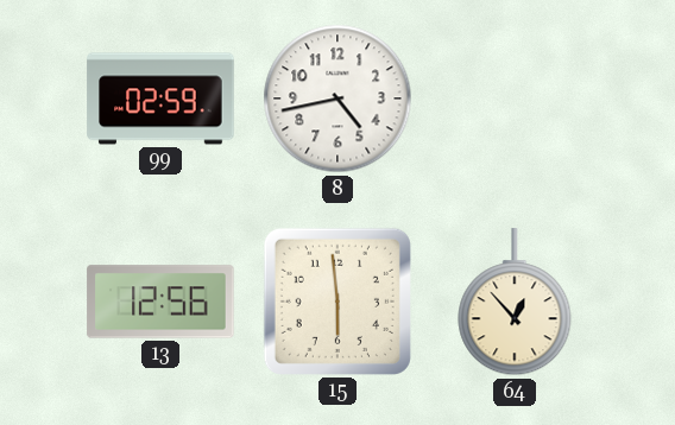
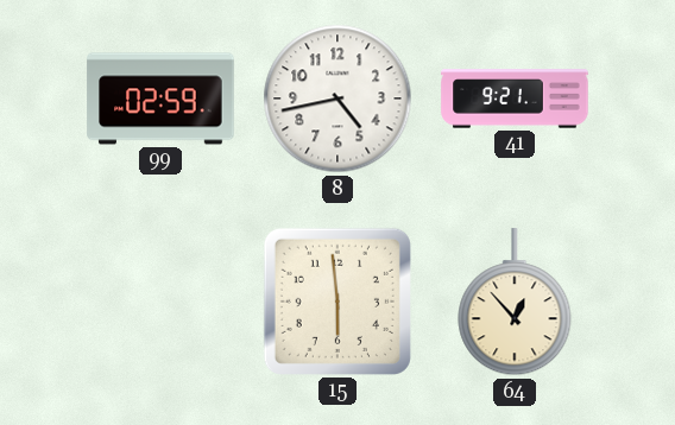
41: none -> 9:21
13: 12:56 -> none
